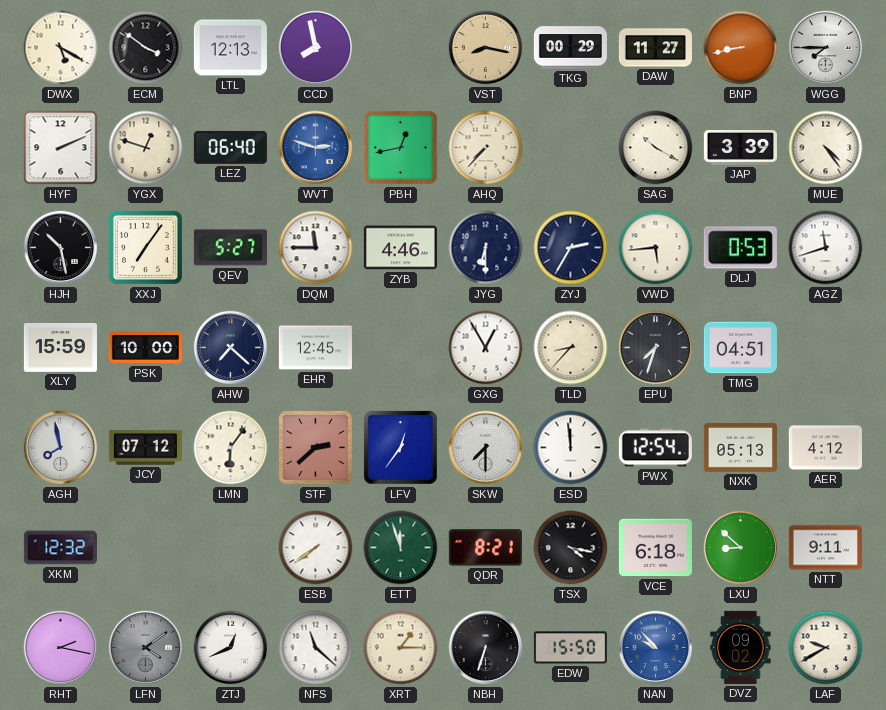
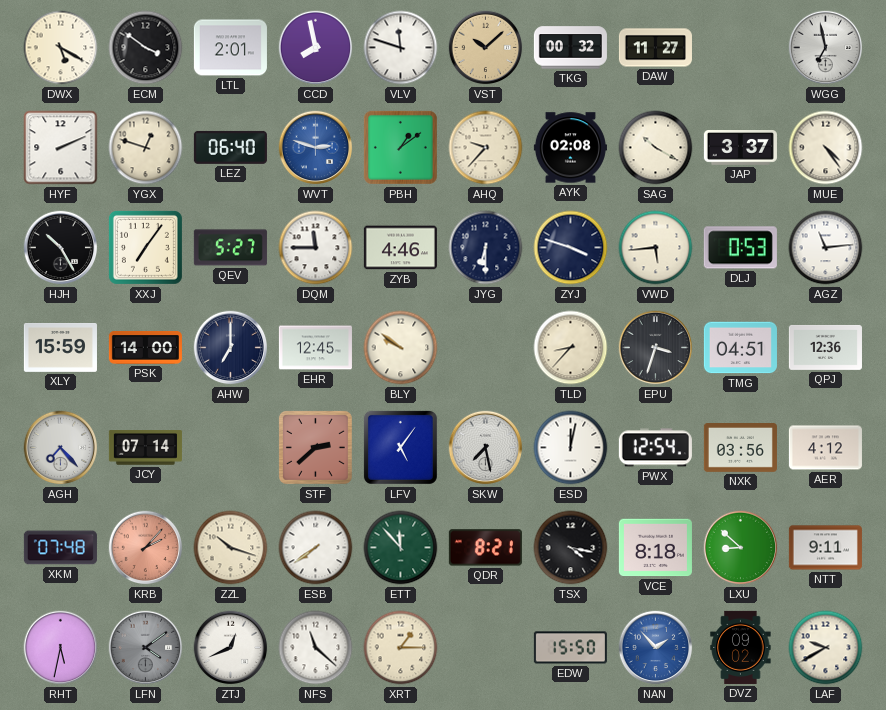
LTL: 12:13 -> 2:01
VLV: none -> 11:48
VST: 8:17 -> 10:08
TKG: 00:29 -> 00:32
BNP: 8:43 -> none
WGG: 7:45 -> 6:58
PBH: 12:43 -> 1:09
AHQ: 7:37 -> 9:37
AYK: none -> 02:08
JAP: 3:39 -> 3:37
HJH: 10:28 -> 10:25
ZYJ: 2:35 -> 3:48
AGZ: 11:42 -> 11:14
PSK: 10:00 -> 14:00
AHW: 7:22 -> 7:00
BLY: none -> 9:51
GXG: 12:55 -> none
EPU: 7:33 -> 3:33
QPJ: none -> 12:36
AGH: 7:58 -> 7:23
JCY: 07:12 -> 07:14
LMN: 6:06 -> none
LFV: 12:36 -> 5:06
SKW: 7:30 -> 7:28
ESD: 11:59 -> 12:02
NXK: 05:13 -> 03:56
XKM: 12:32 -> 07:48
KRB: none -> 2:07
ZZL: none -> 10:18
ETT: 11:57 -> 11:53
VCE: 6:18 -> 8:18
RHT: 2:17 -> 5:32
NBH: 6:33 -> none
NAN: 9:53 -> 1:53
